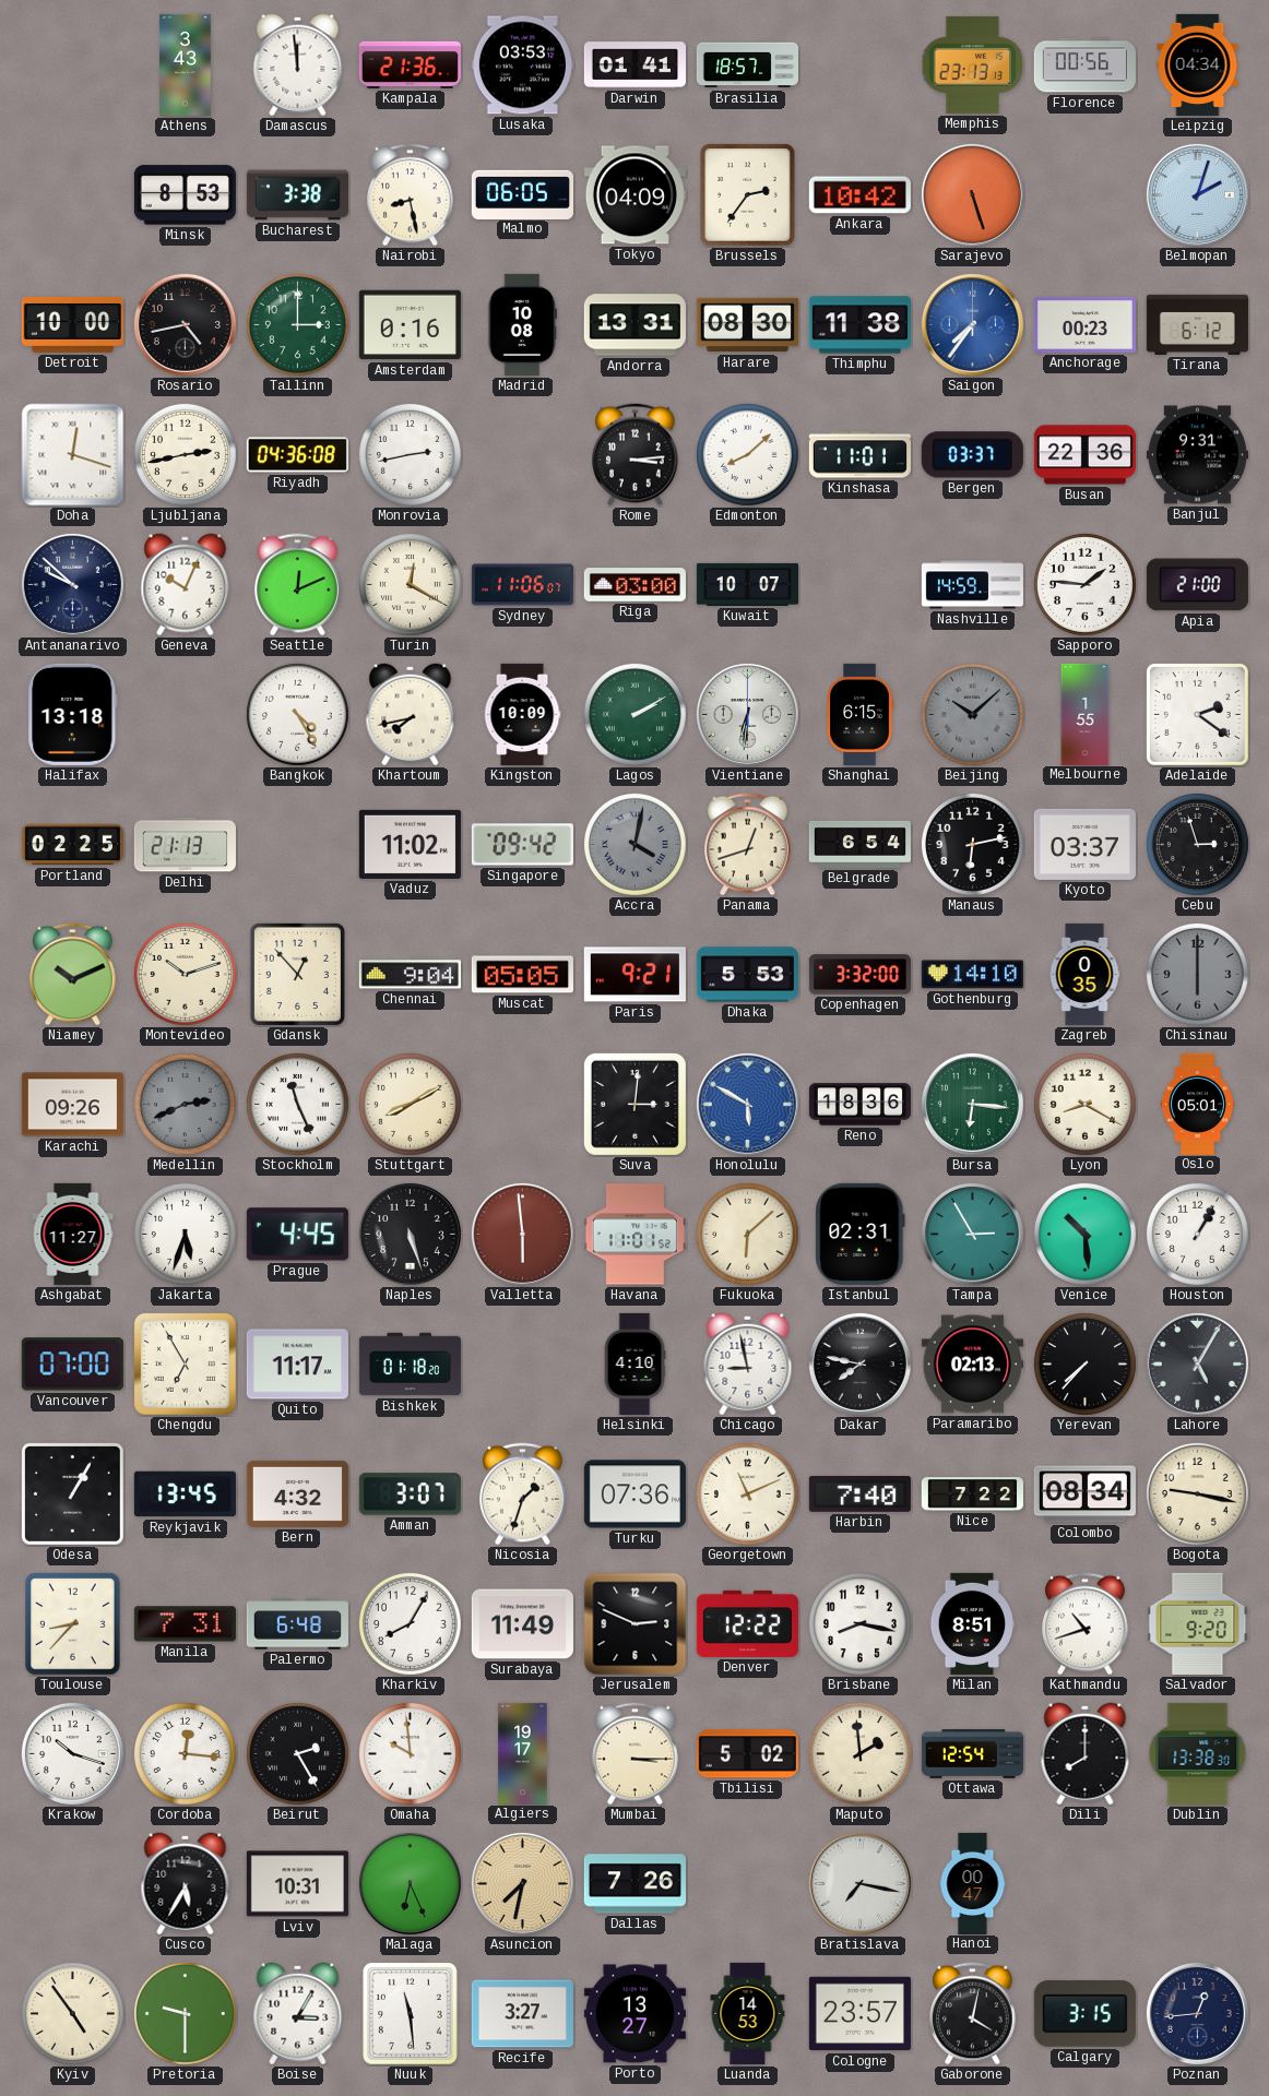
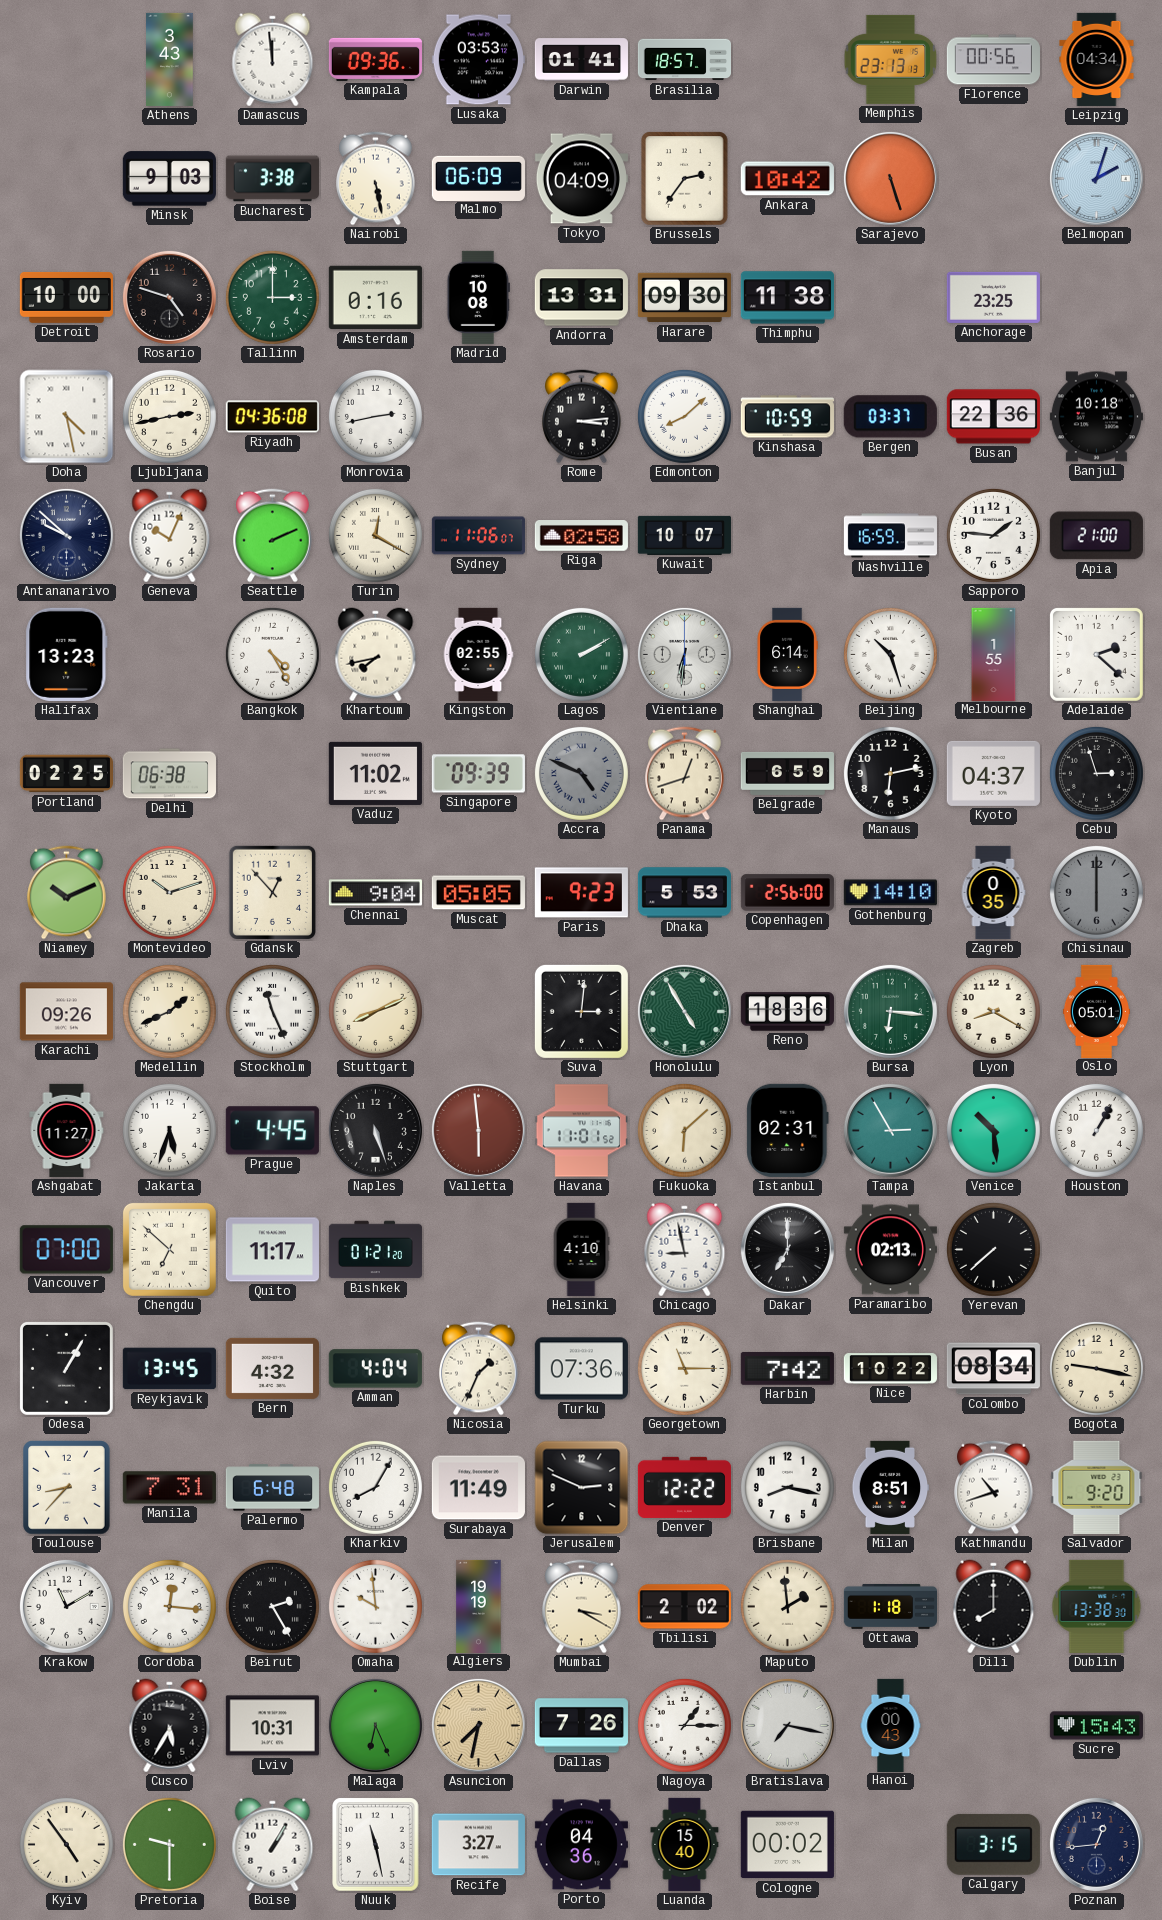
Kampala: 21:36 -> 09:36
Minsk: 8:53 -> 9:03
Nairobi: 8:28 -> 5:28
Malmo: 06:05 -> 06:09
Rosario: 4:43 -> 4:48
Harare: 08:30 -> 09:30
Saigon: 7:36 -> none
Anchorage: 00:23 -> 23:25
Tirana: 6:12 -> none
Doha: 12:18 -> 4:28
Kinshasa: 11:01 -> 10:59
Banjul: 9:31 -> 10:18
Seattle: 12:11 -> 2:11
Riga: 03:00 -> 02:58
Nashville: 14:59 -> 16:59
Halifax: 13:18 -> 13:23
Kingston: 10:09 -> 02:55
Shanghai: 6:15 -> 6:14
Beijing: 10:08 -> 10:27
Beijing dial: grey -> white
Adelaide: 2:21 -> 2:22
Delhi: 21:13 -> 06:38
Singapore: 09:42 -> 09:39
Accra: 4:02 -> 4:49
Belgrade: 6:54 -> 6:59
Kyoto: 03:37 -> 04:37
Paris: 9:21 -> 9:23
Copenhagen: 3:32 -> 2:56
Medellin: 2:41 -> 1:41
Medellin dial: grey -> cream
Stuttgart: 8:10 -> 8:11
Honolulu: 5:50 -> 4:55
Honolulu dial: blue -> green
Chengdu: 6:55 -> 6:52
Bishkek: 01:18 -> 01:21
Dakar: 7:47 -> 7:00
Yerevan: 7:37 -> 7:38
Lahore: 5:05 -> none
Amman: 3:07 -> 4:04
Nicosia: 1:33 -> 1:34
Georgetown: 11:11 -> 11:15
Harbin: 7:40 -> 7:42
Nice: 7:22 -> 10:22
Krakow: 10:18 -> 11:10
Algiers: 19:17 -> 19:19
Mumbai: 3:15 -> 3:20
Tbilisi: 5:02 -> 2:02
Ottawa: 12:54 -> 1:18
Nagoya: none -> 1:15
Hanoi: 00:47 -> 00:43
Sucre: none -> 15:43
Boise: 3:05 -> 1:05
Nuuk: 11:29 -> 11:28
Porto: 13:27 -> 04:36
Luanda: 14:53 -> 15:40
Cologne: 23:57 -> 00:02
Gaborone: 4:02 -> none
